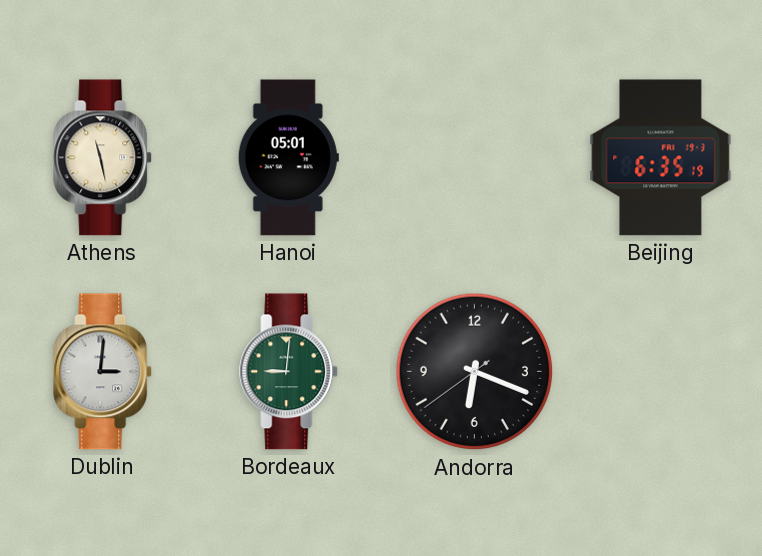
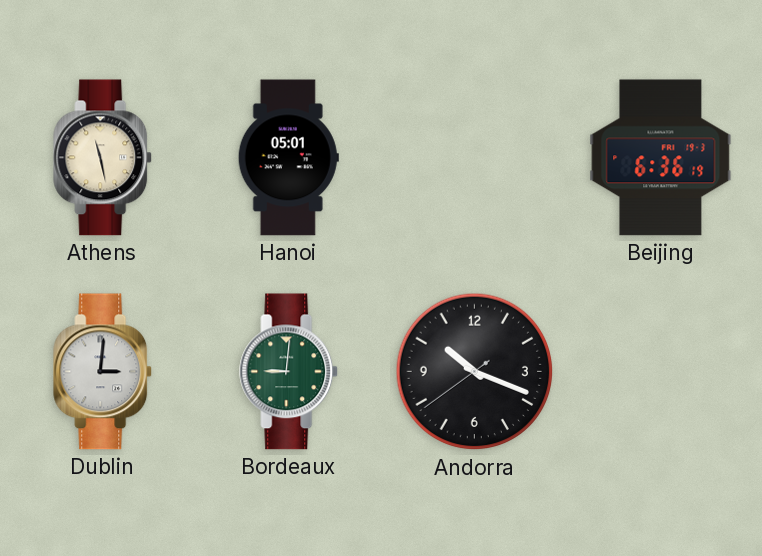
Beijing: 6:35 -> 6:36
Andorra: 6:18 -> 10:18
